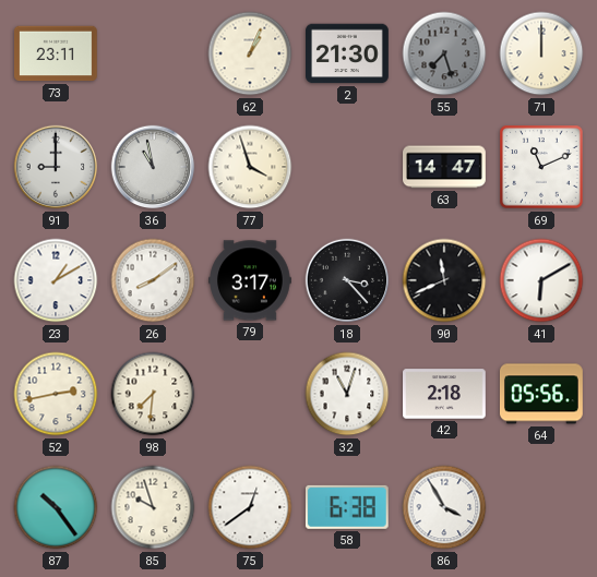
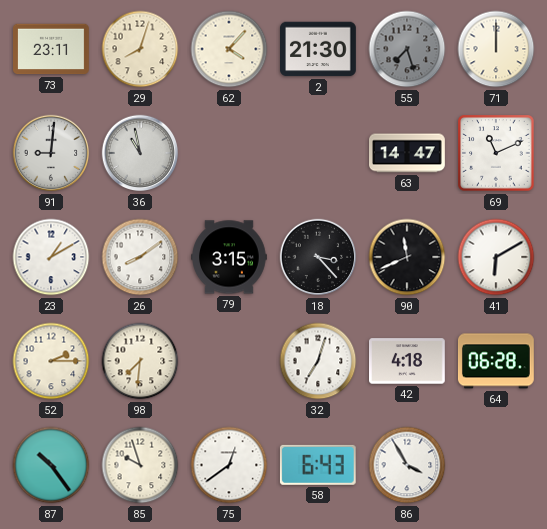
29: none -> 8:03
62: 1:04 -> 4:07
91: 9:00 -> 9:01
77: 3:57 -> none
79: 3:17 -> 3:15
52: 2:43 -> 2:15
32: 11:03 -> 7:03
42: 2:18 -> 4:18
64: 05:56 -> 06:28
58: 6:38 -> 6:43
